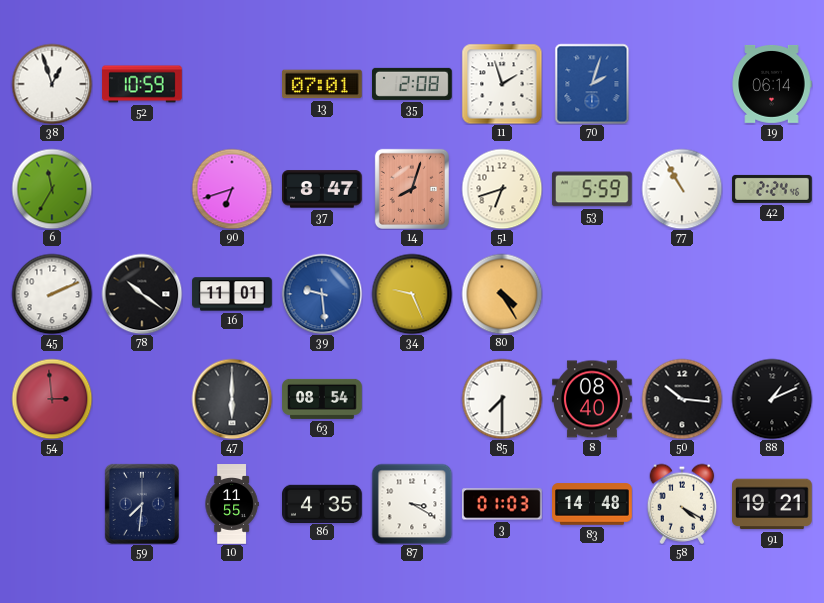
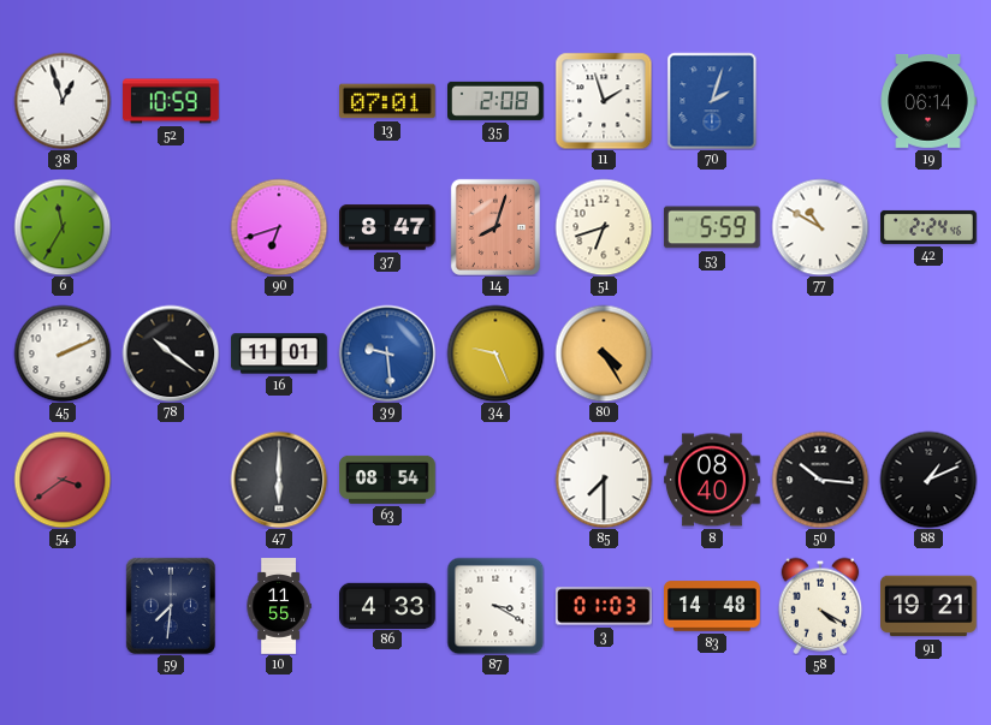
77: 10:55 -> 10:50
54: 2:59 -> 3:39
86: 4:35 -> 4:33
